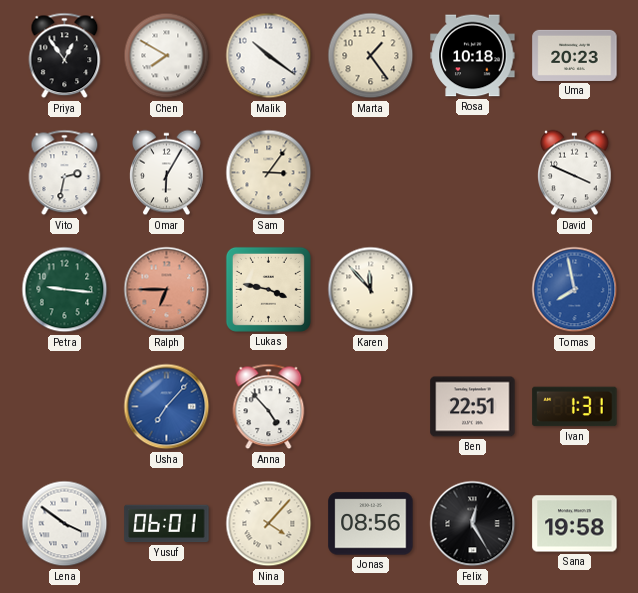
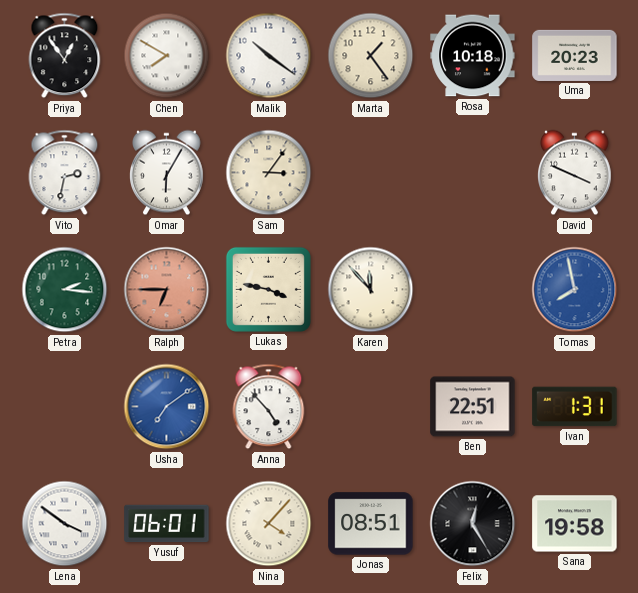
Petra: 9:16 -> 2:16
Usha: 7:07 -> 7:09
Jonas: 08:56 -> 08:51
